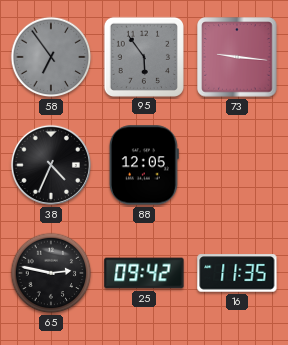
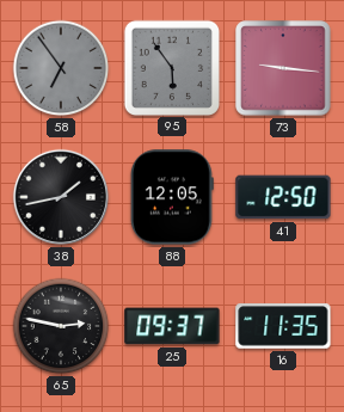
38: 4:34 -> 1:43
41: none -> 12:50
25: 09:42 -> 09:37
